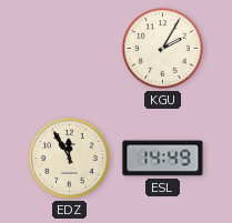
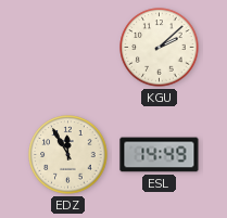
KGU: 2:05 -> 2:08
